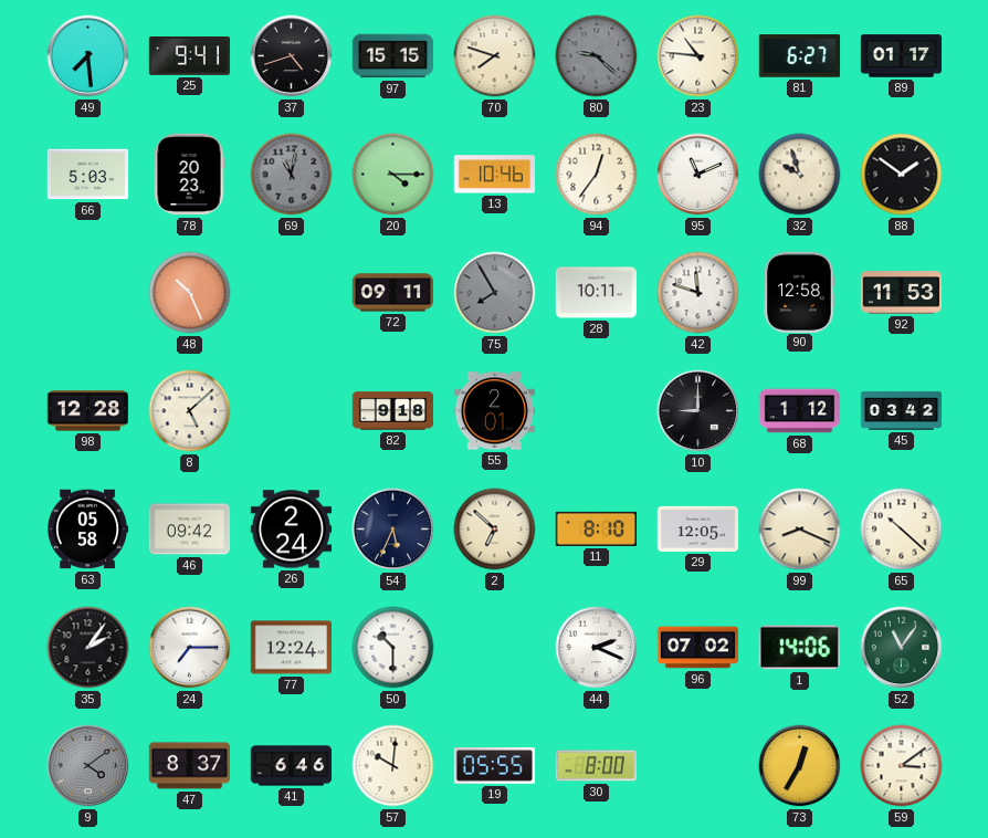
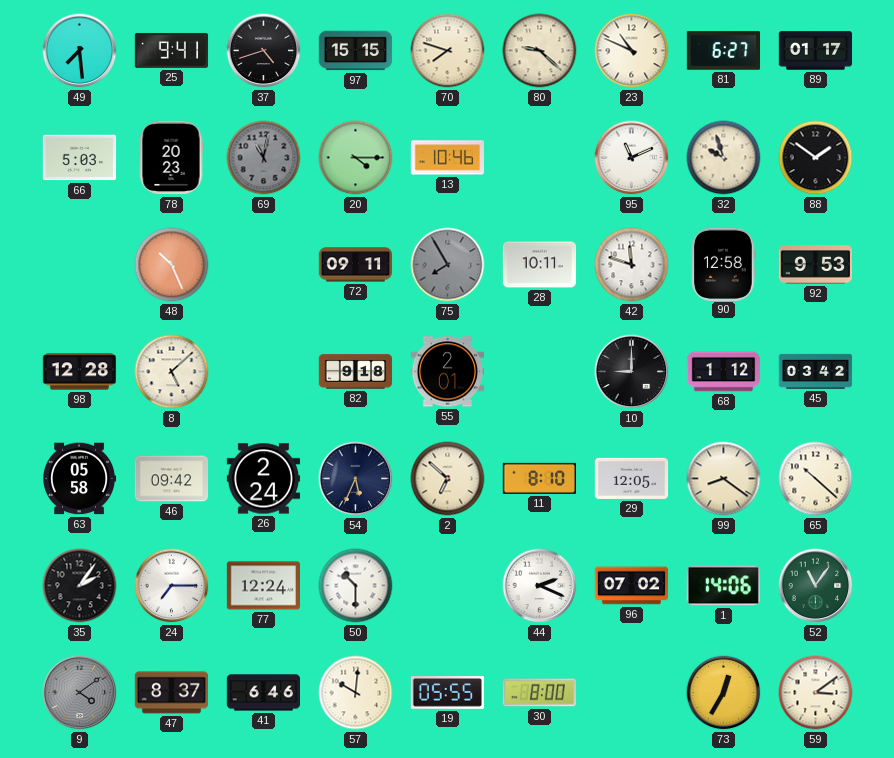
80 dial: grey -> cream
23: 10:46 -> 10:49
94: 12:36 -> none
92: 11:53 -> 9:53
99: 8:19 -> 8:21
